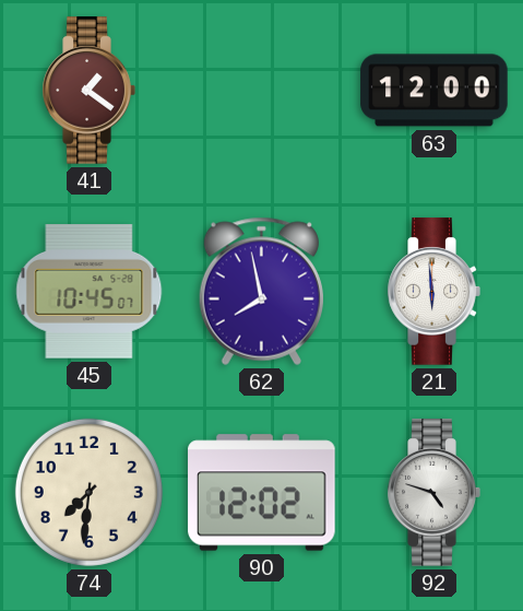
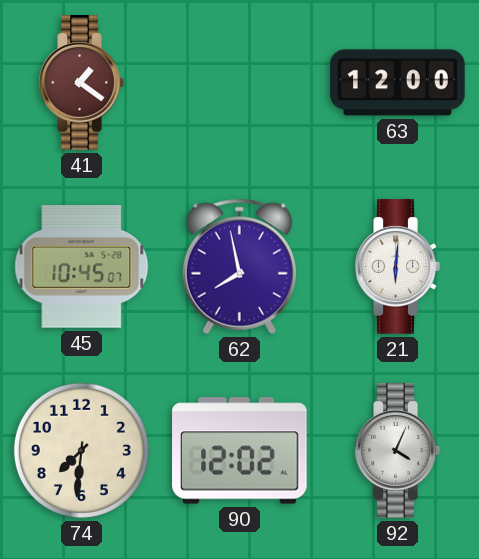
21: 5:59 -> 6:01
92: 4:48 -> 4:04
